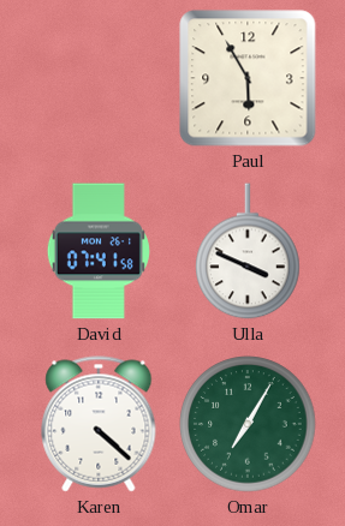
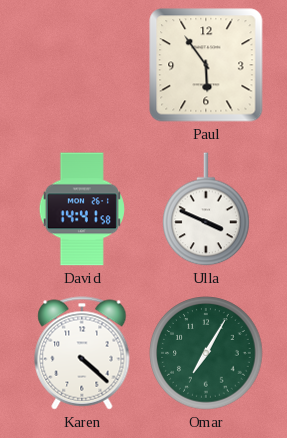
Paul: 5:55 -> 5:54
David: 07:41 -> 14:41
